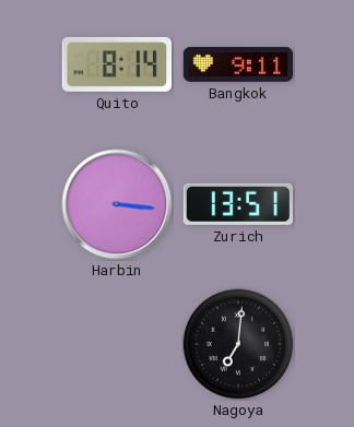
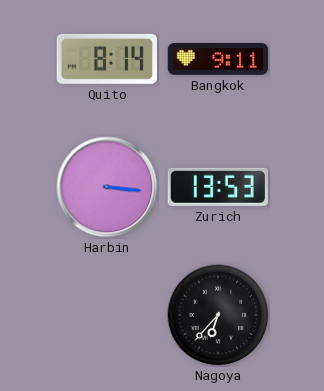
Zurich: 13:51 -> 13:53
Nagoya: 7:01 -> 6:37
